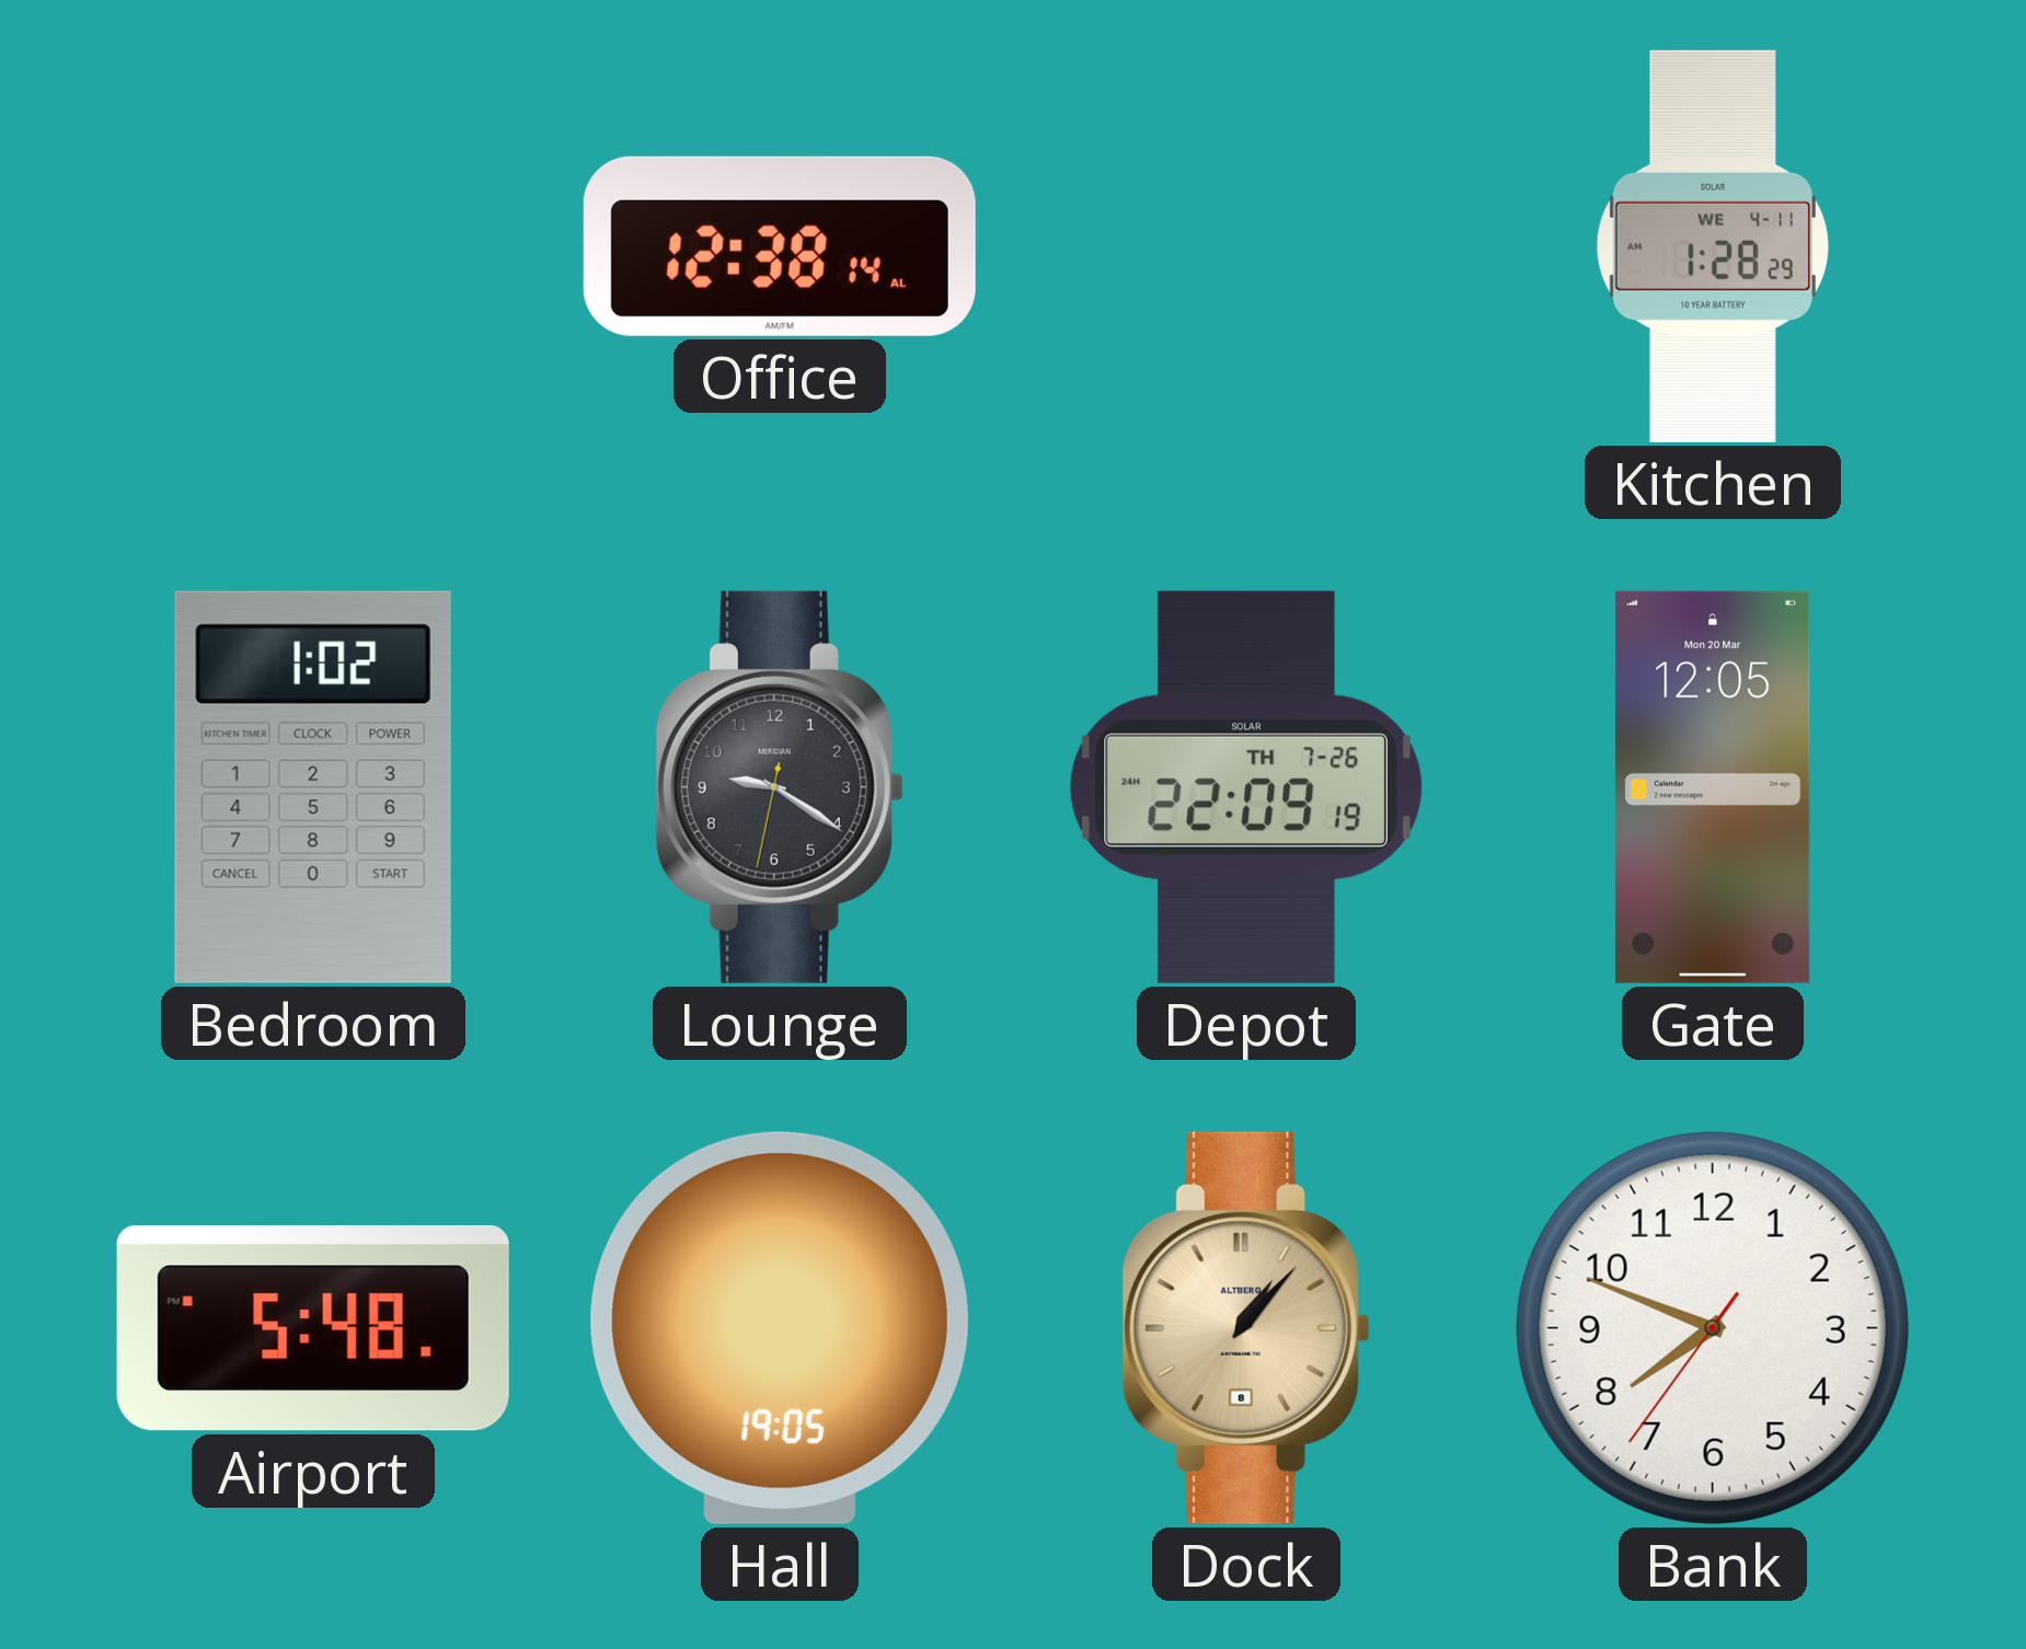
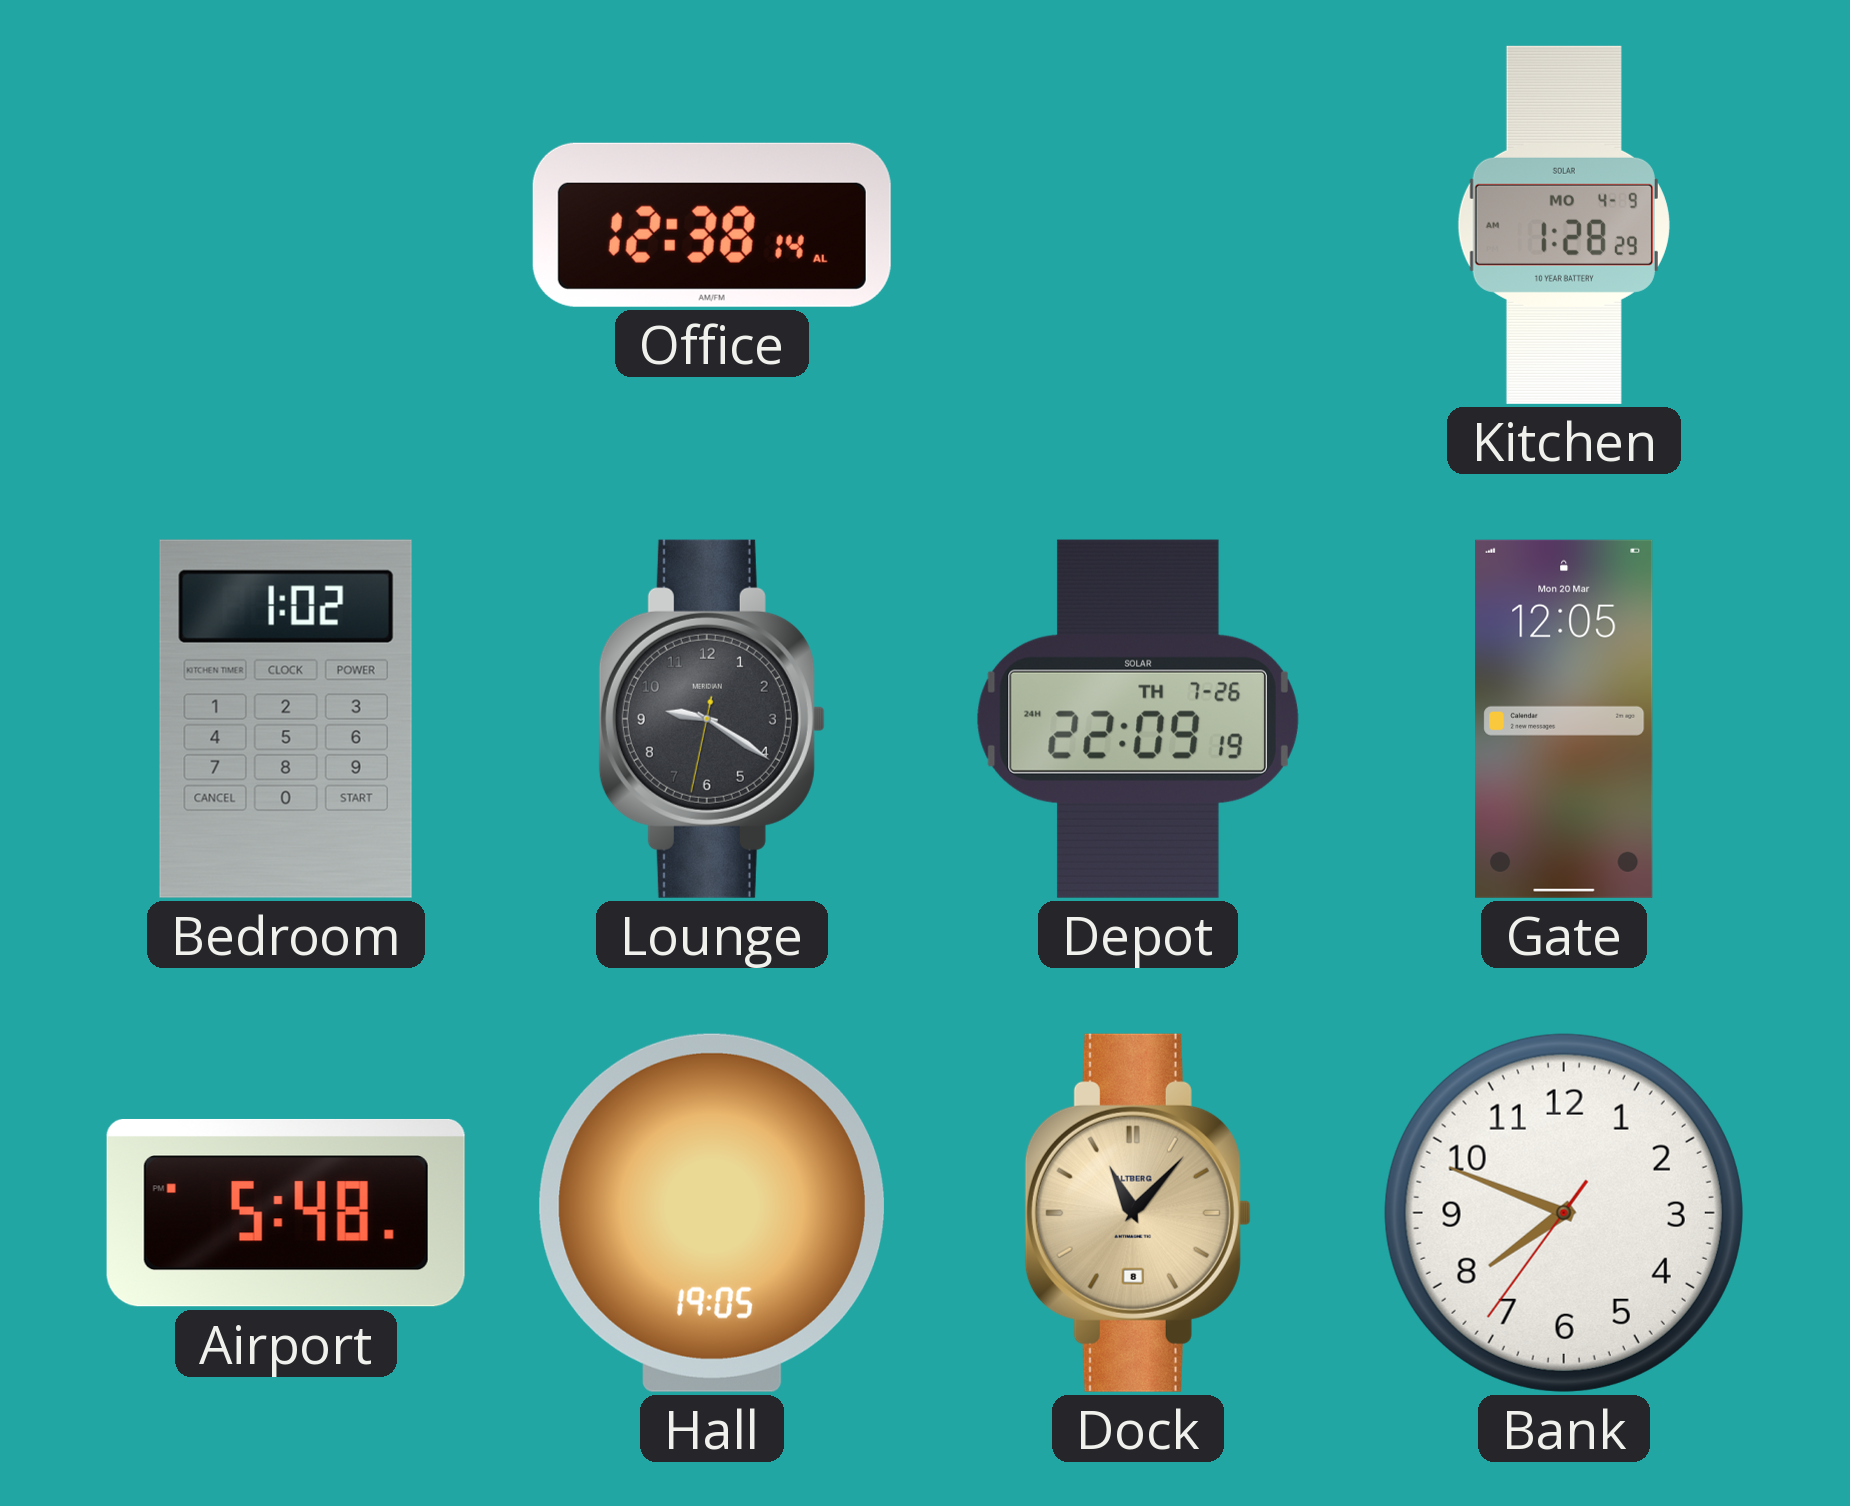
Kitchen date: WE 4-11 -> MO 4-9
Dock: 1:07 -> 11:07
